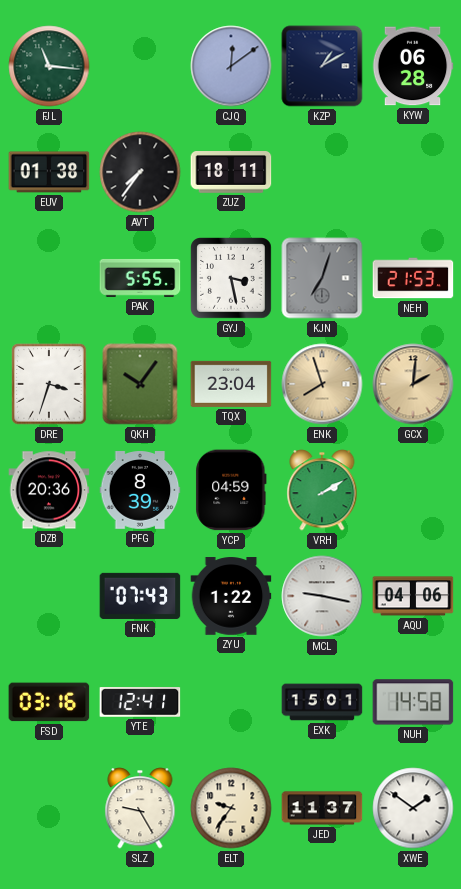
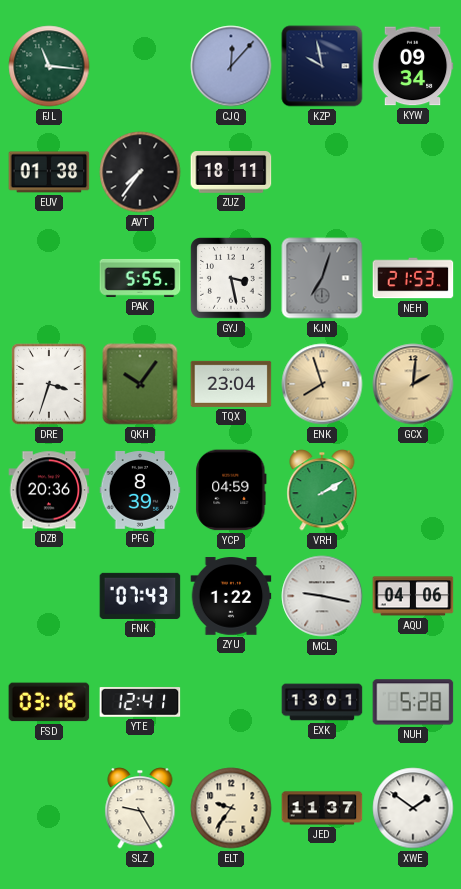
CJQ: 12:09 -> 12:07
KZP: 1:10 -> 9:58
KYW: 06:28 -> 09:34
EXK: 15:01 -> 13:01
NUH: 14:58 -> 5:28
